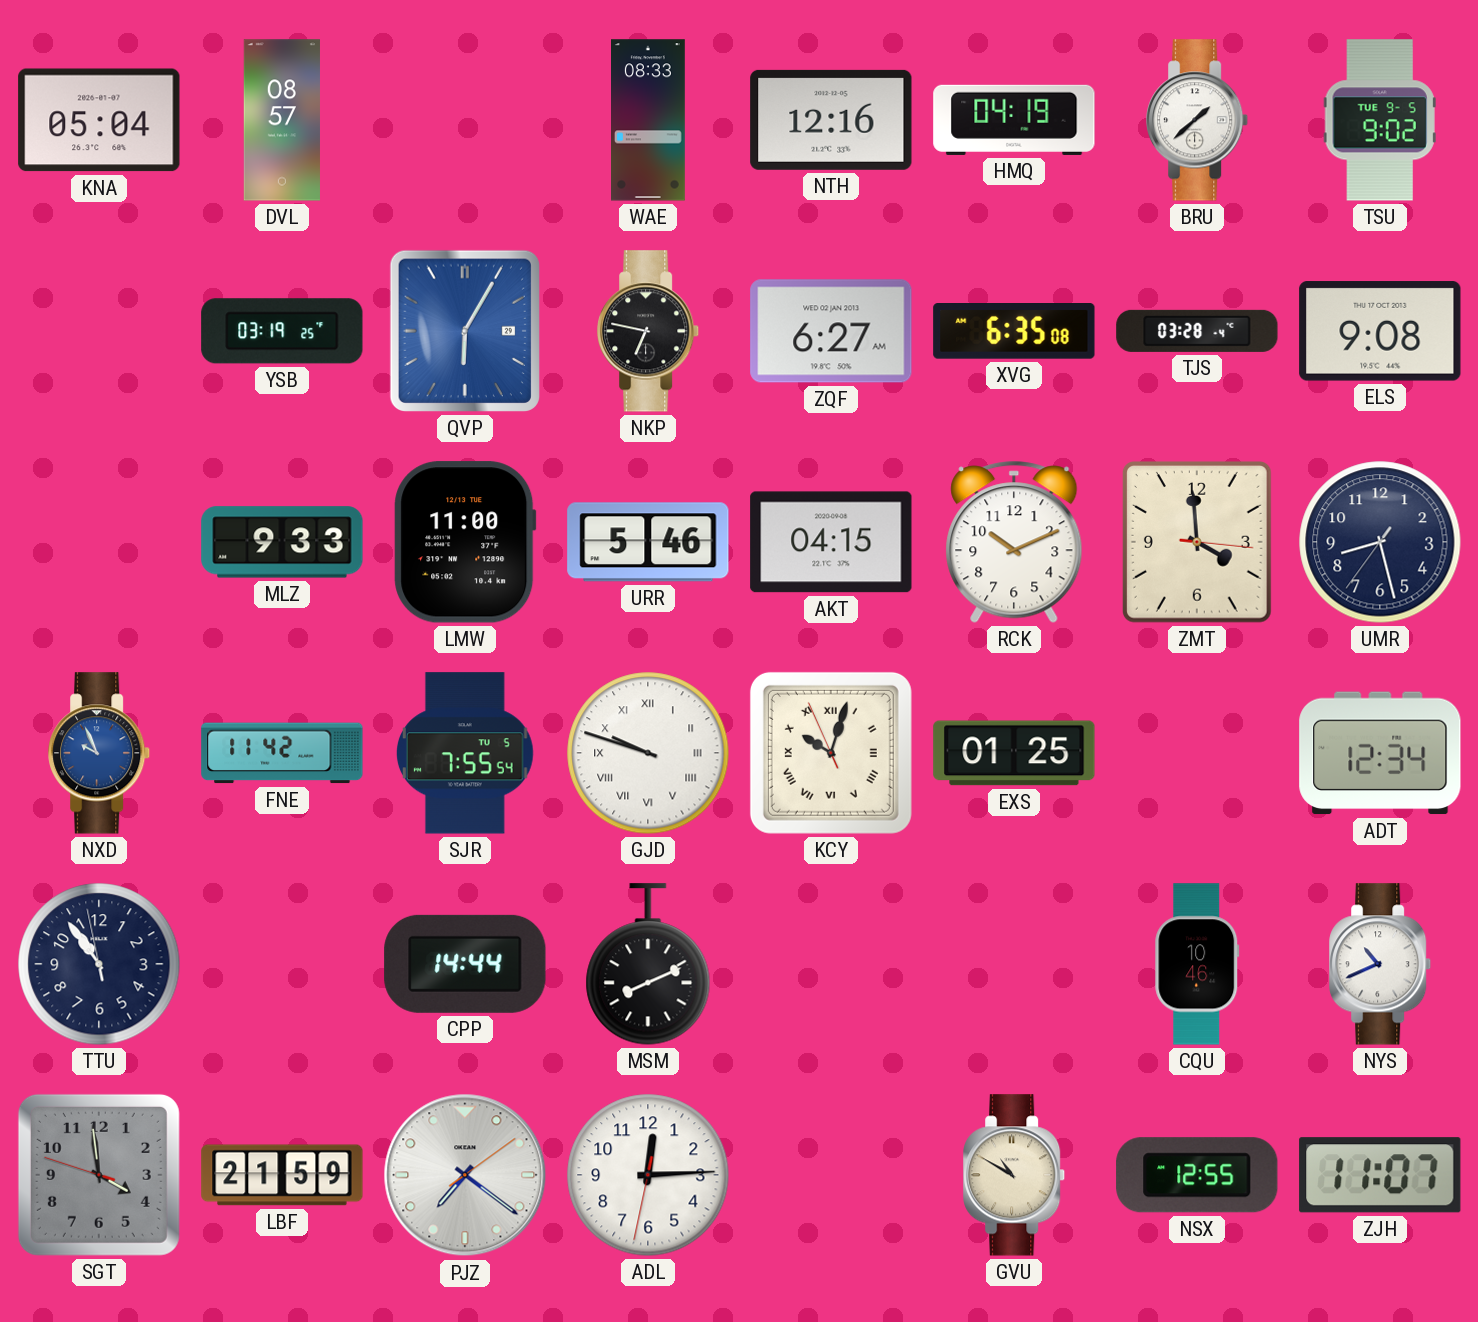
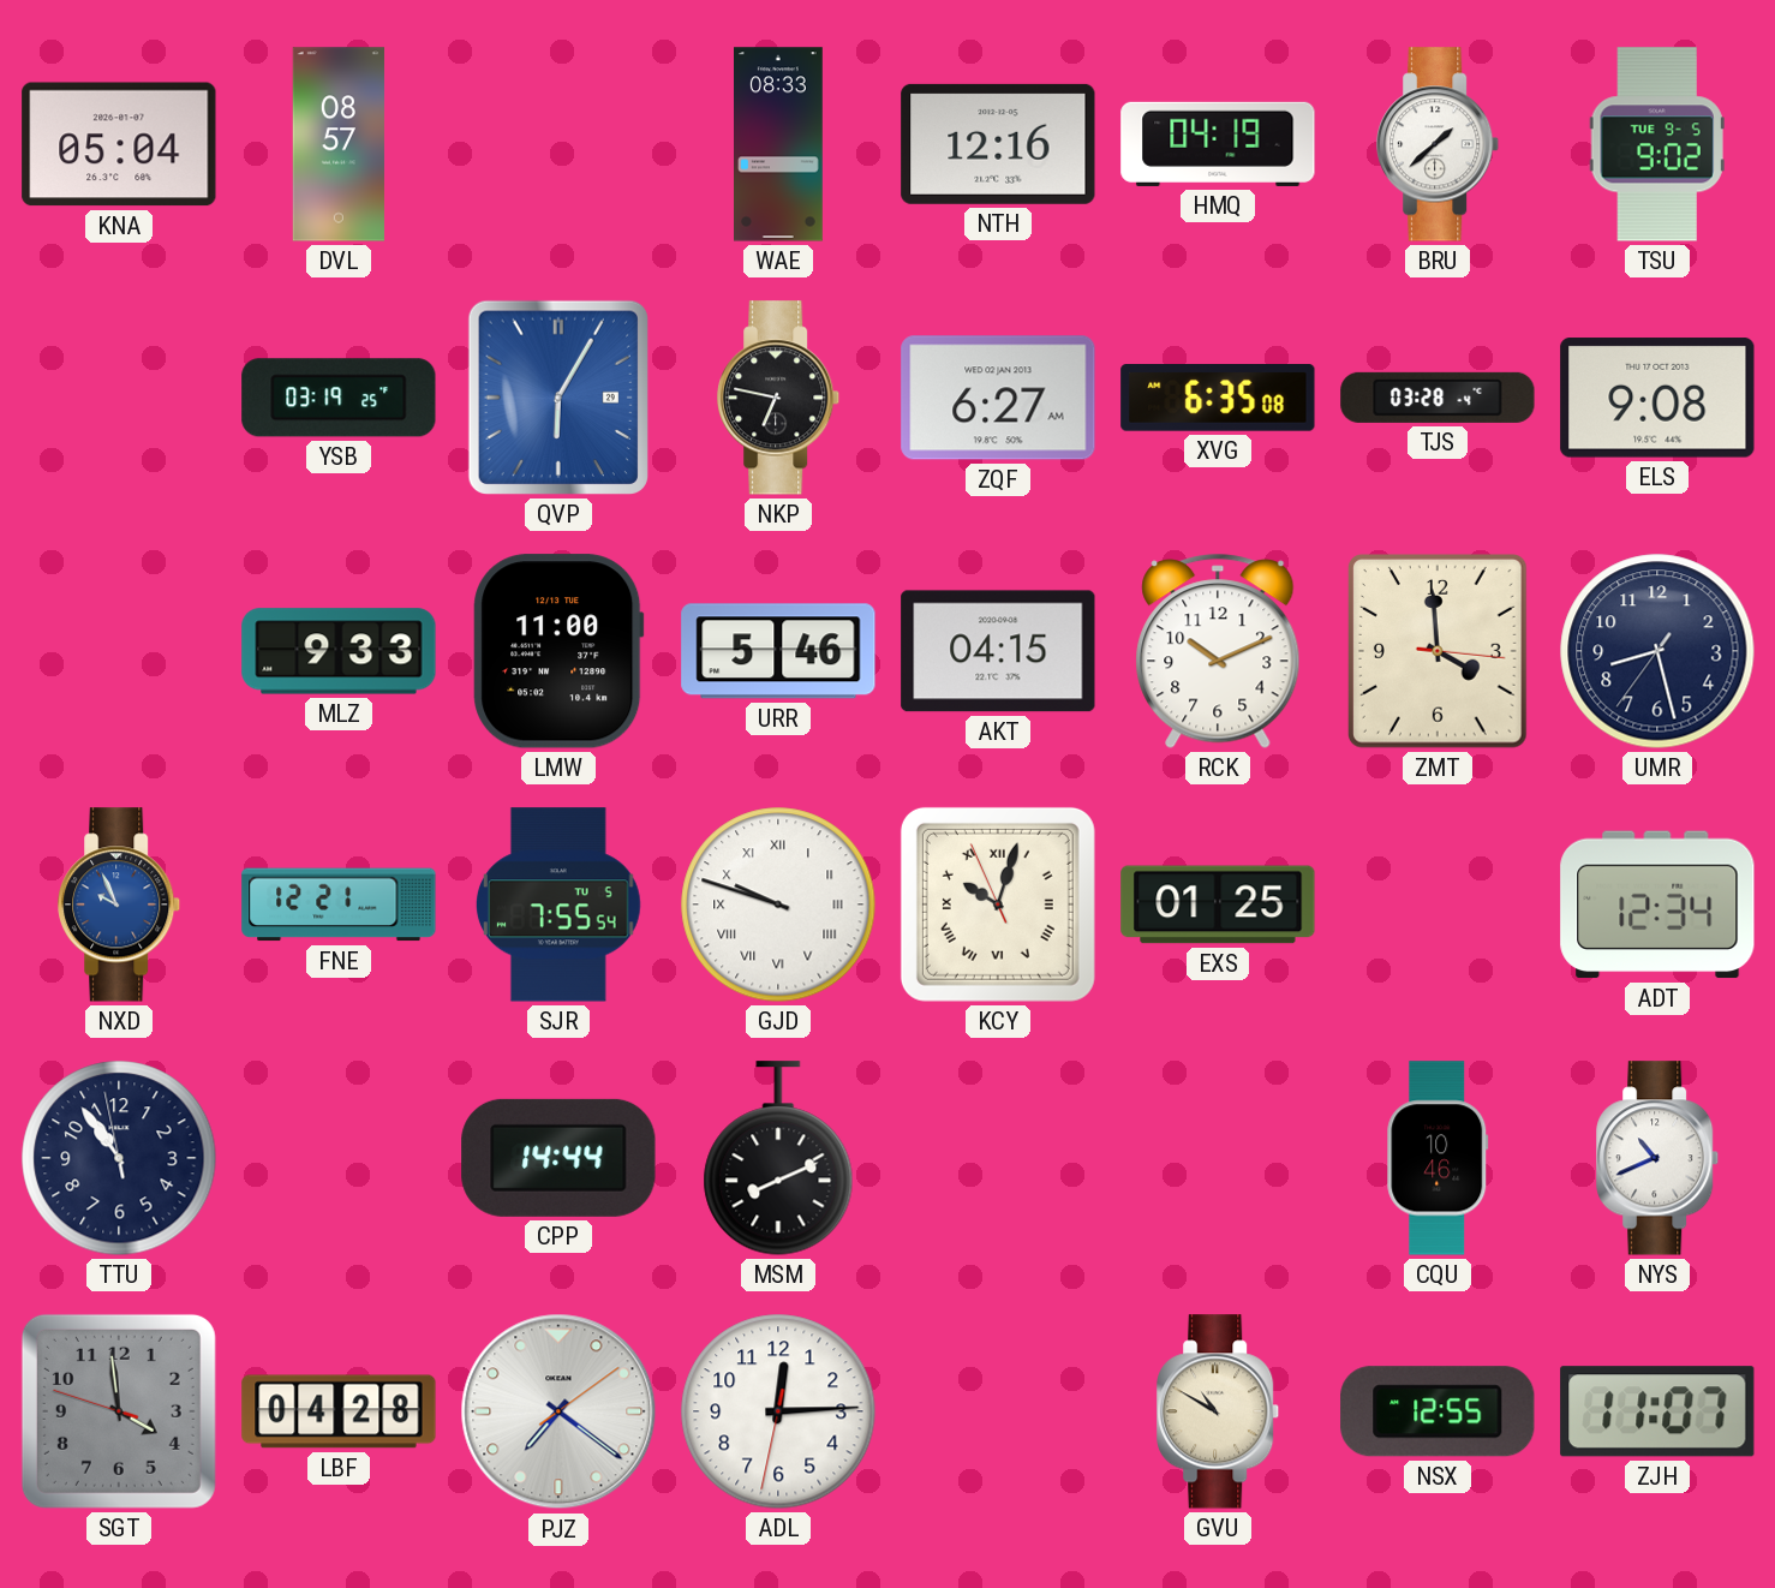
FNE: 11:42 -> 12:21
LBF: 21:59 -> 04:28
